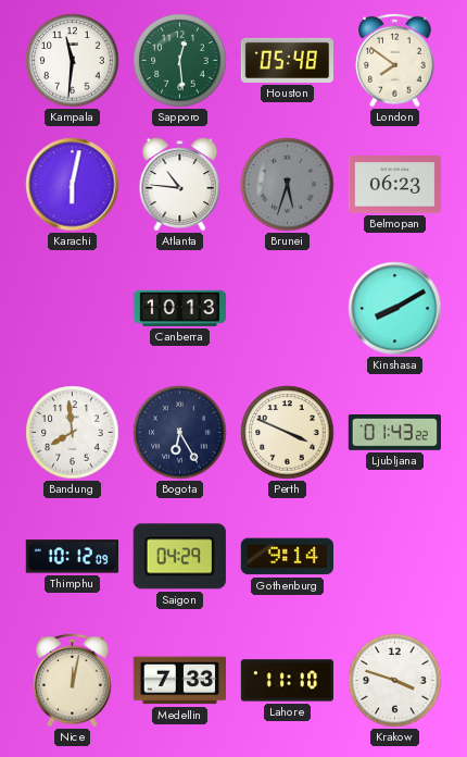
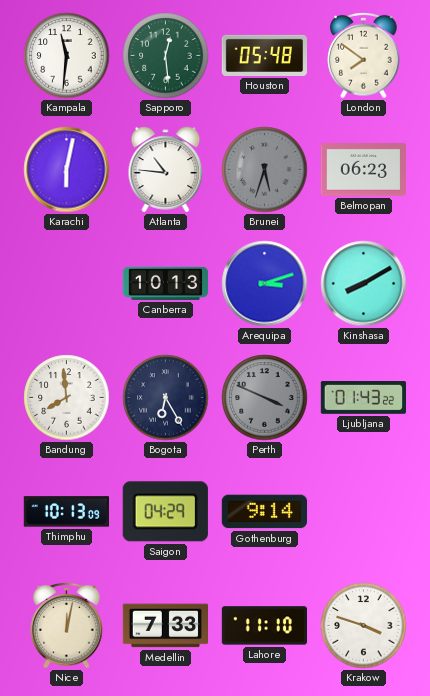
Arequipa: none -> 3:12
Perth dial: cream -> grey
Thimphu: 10:12 -> 10:13
